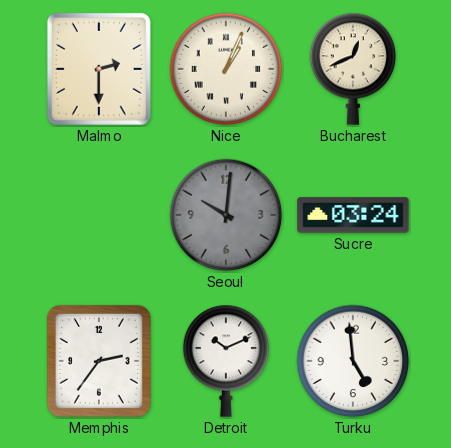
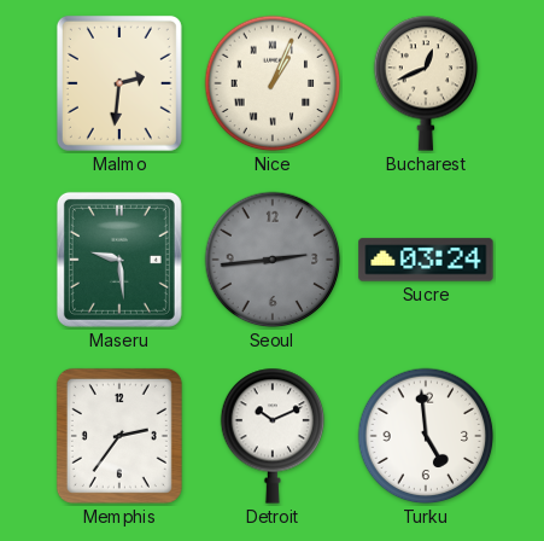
Malmo: 2:30 -> 2:31
Maseru: none -> 9:29
Seoul: 10:01 -> 2:44
